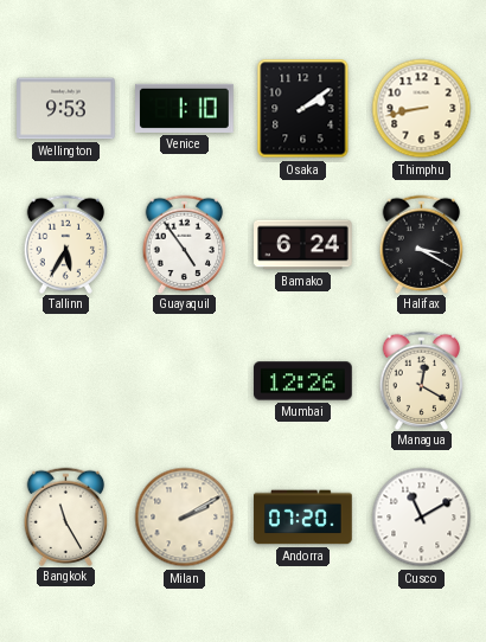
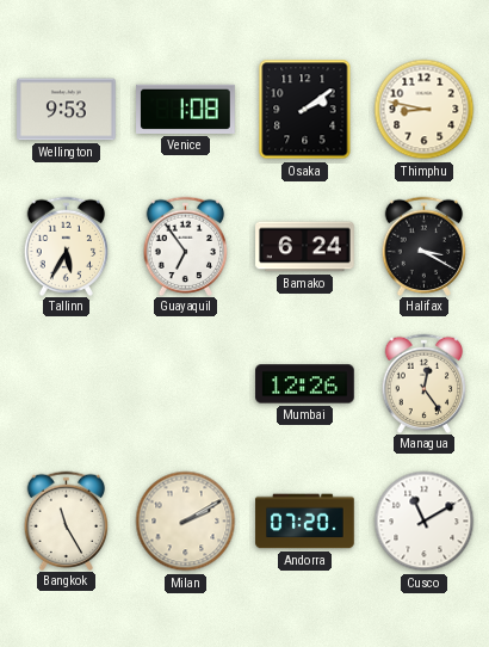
Venice: 1:10 -> 1:08
Thimphu: 8:43 -> 8:47
Guayaquil: 4:54 -> 6:54
Managua: 12:20 -> 12:24
